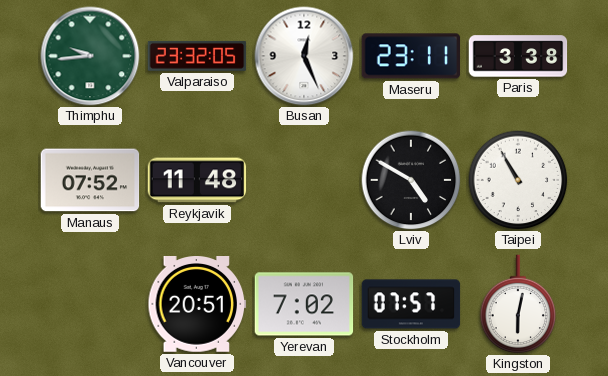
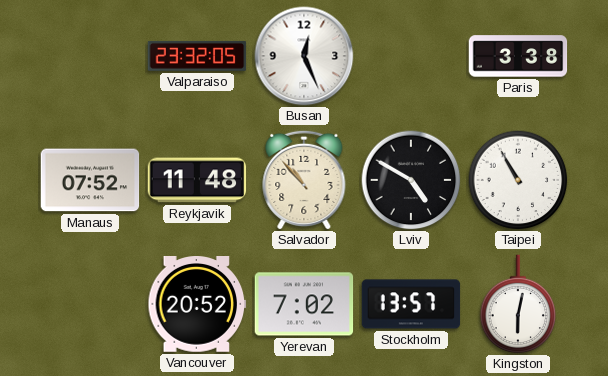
Thimphu: 9:44 -> none
Maseru: 23:11 -> none
Salvador: none -> 10:53
Vancouver: 20:51 -> 20:52
Stockholm: 07:57 -> 13:57
